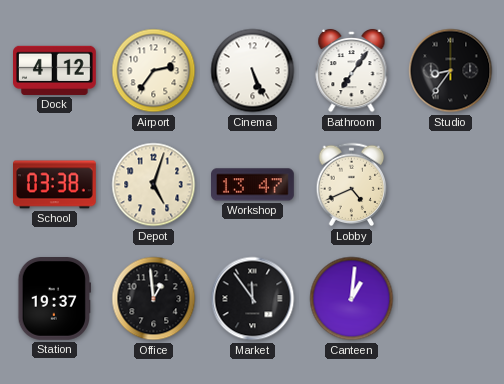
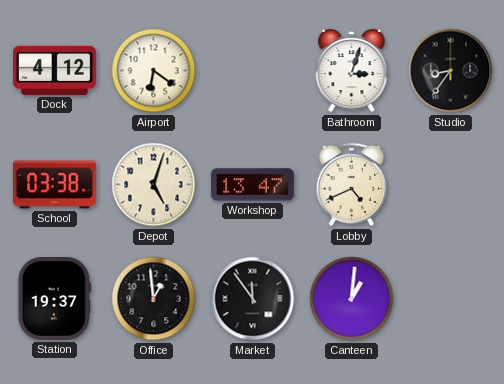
Airport: 2:36 -> 6:21
Cinema: 5:26 -> none
Bathroom: 7:06 -> 3:03
